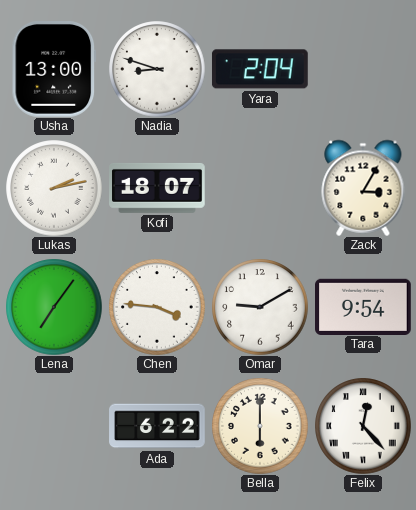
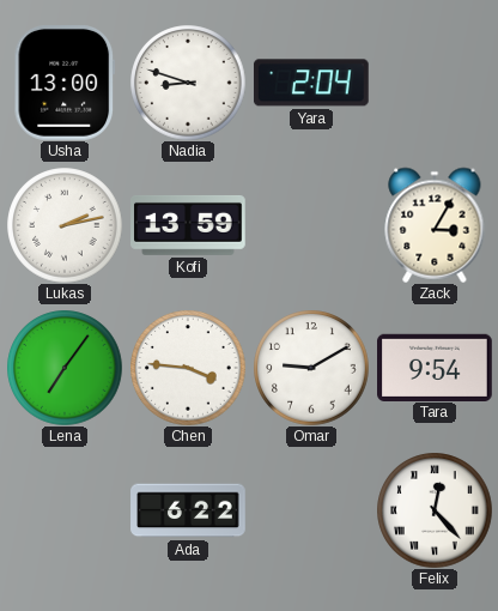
Kofi: 18:07 -> 13:59
Bella: 6:00 -> none
